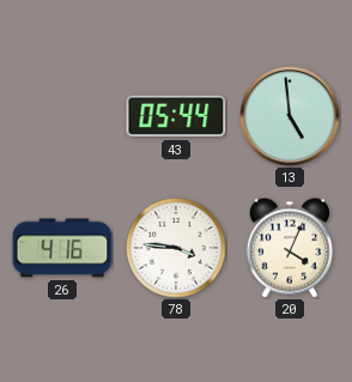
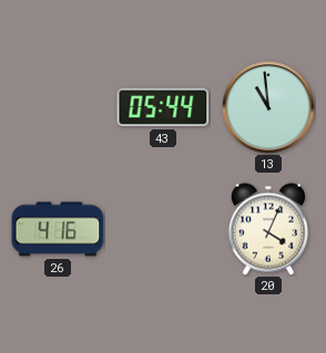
13: 4:59 -> 10:59
78: 3:46 -> none
